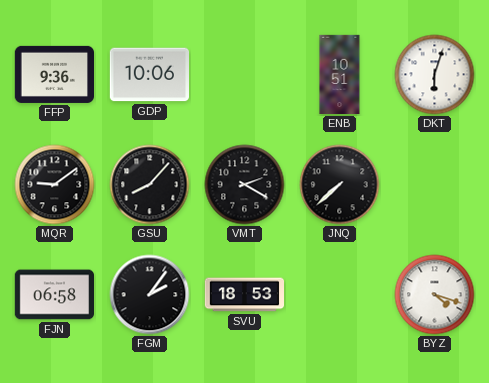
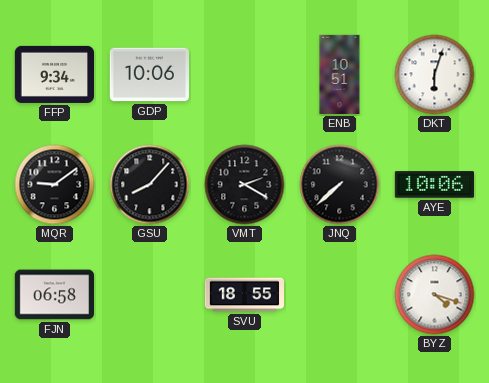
FFP: 9:36 -> 9:34
AYE: none -> 10:06
FGM: 2:06 -> none
SVU: 18:53 -> 18:55
